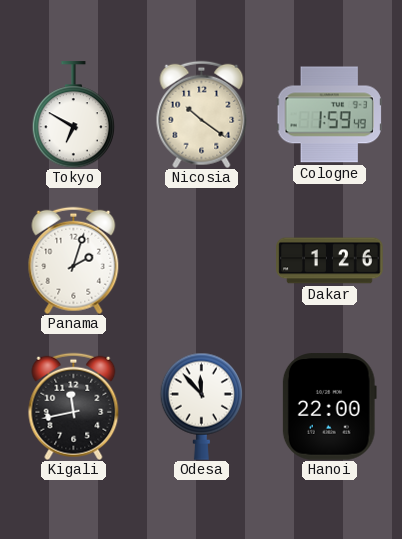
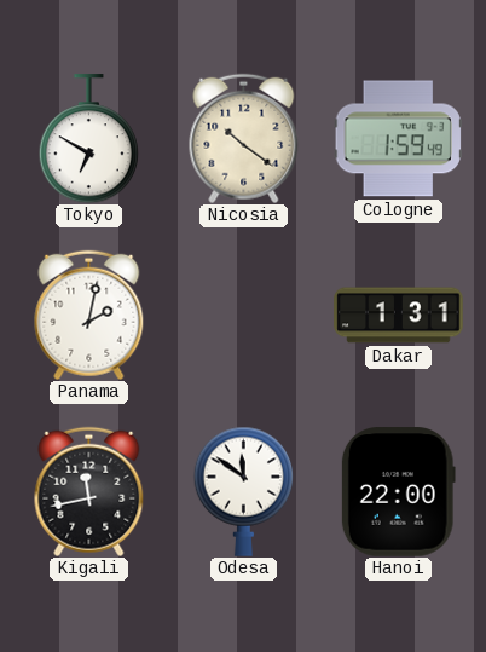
Panama: 2:03 -> 2:02
Dakar: 1:26 -> 1:31
Odesa: 11:53 -> 11:51
